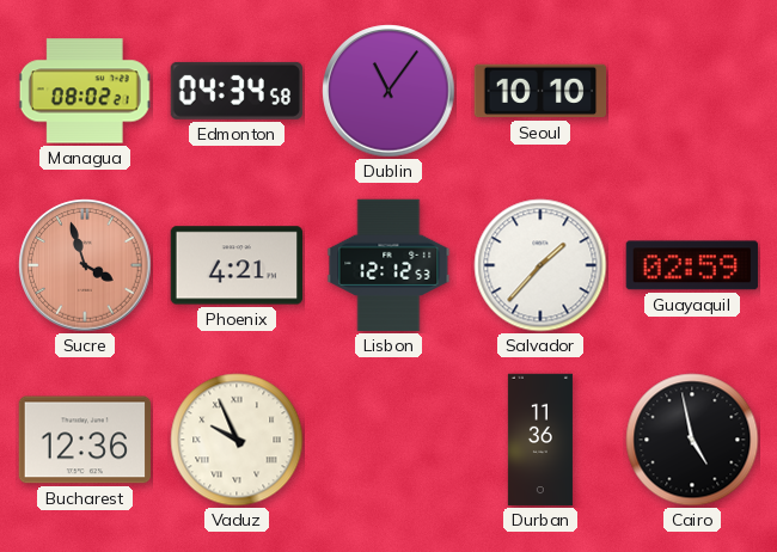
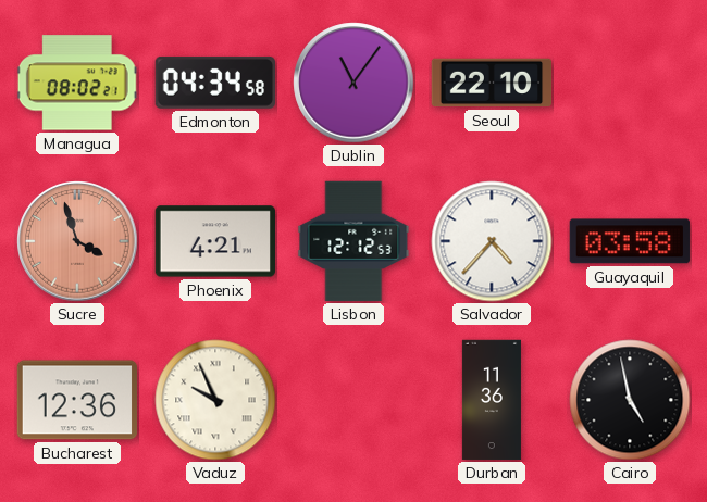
Seoul: 10:10 -> 22:10
Salvador: 1:37 -> 4:37
Guayaquil: 02:59 -> 03:58
